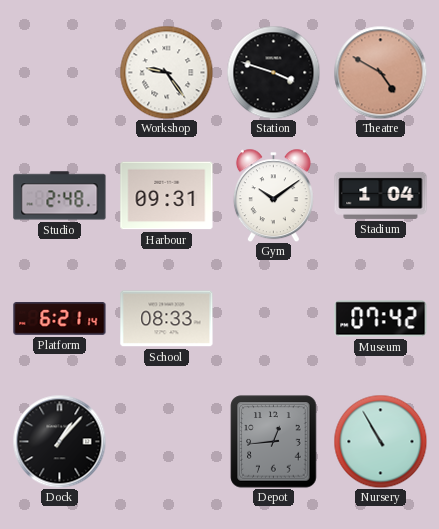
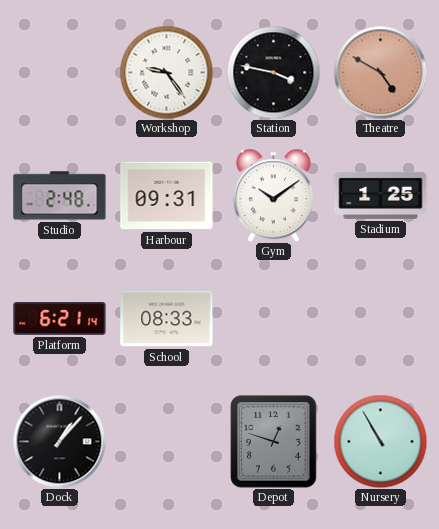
Station: 3:48 -> 3:47
Stadium: 1:04 -> 1:25
Museum: 07:42 -> none
Depot: 12:44 -> 12:48
